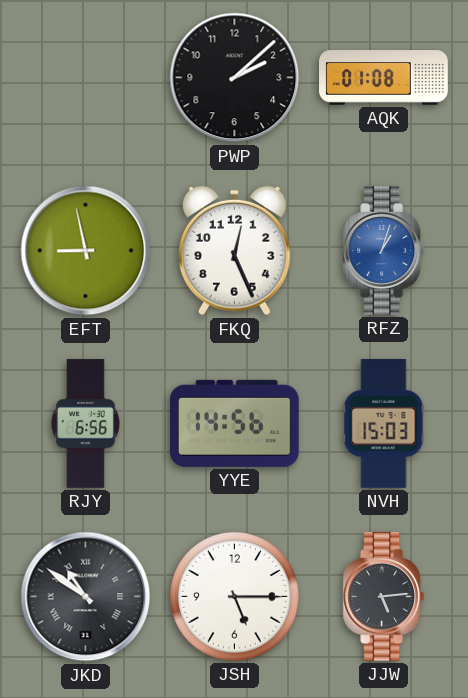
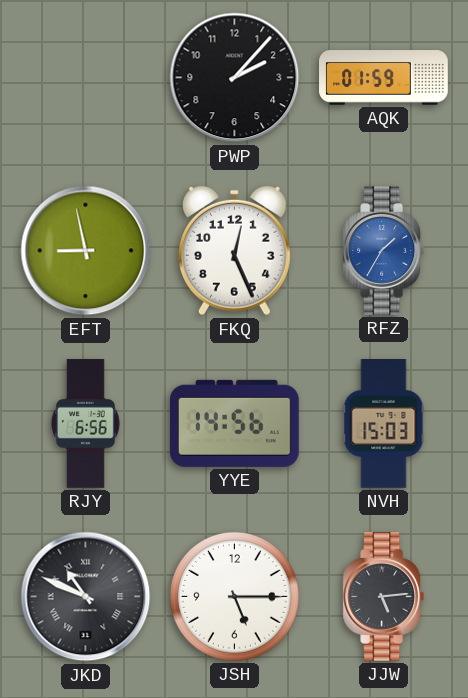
PWP: 2:08 -> 2:07
AQK: 01:08 -> 01:59
RFZ: 1:03 -> 1:35
JKD: 10:51 -> 10:49
